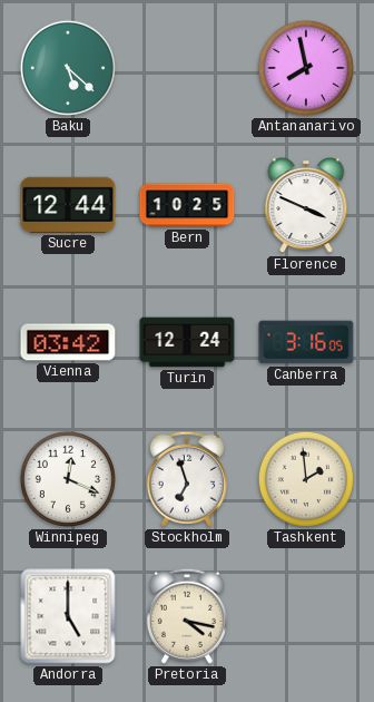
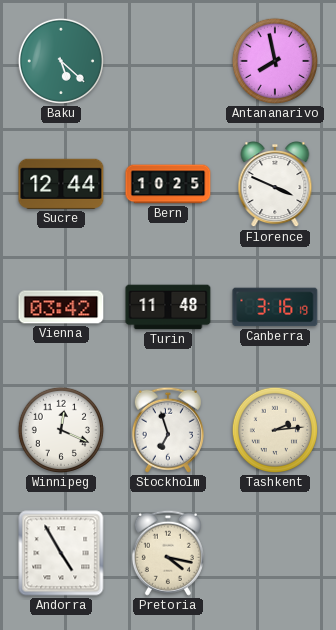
Turin: 12:24 -> 11:48
Canberra: 3:16:05 -> 3:16:19
Tashkent: 1:59 -> 2:14
Andorra: 5:00 -> 4:55
